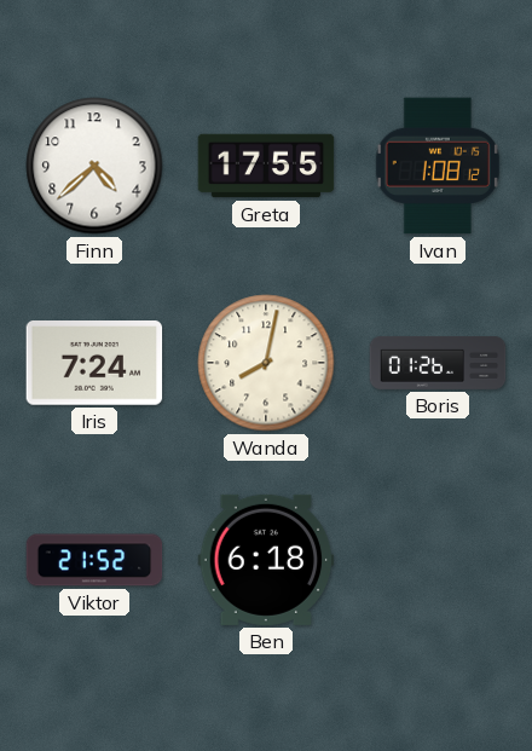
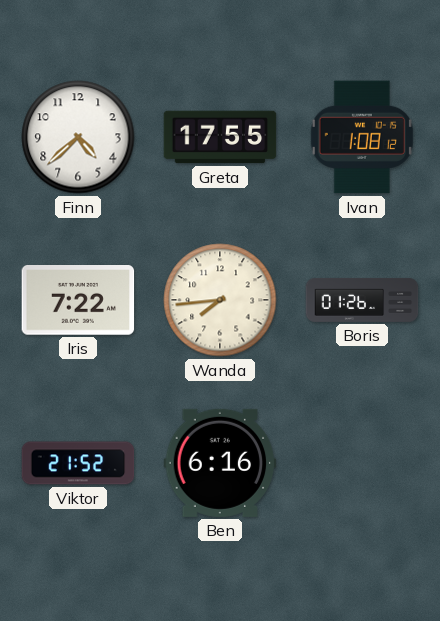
Iris: 7:24 -> 7:22
Wanda: 8:02 -> 7:44
Ben: 6:18 -> 6:16
